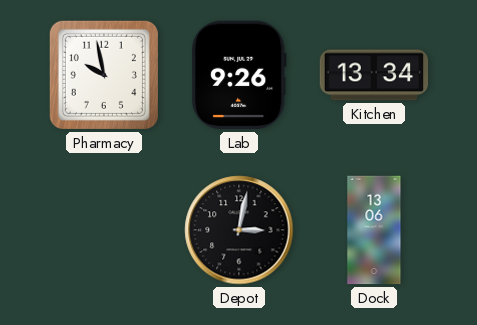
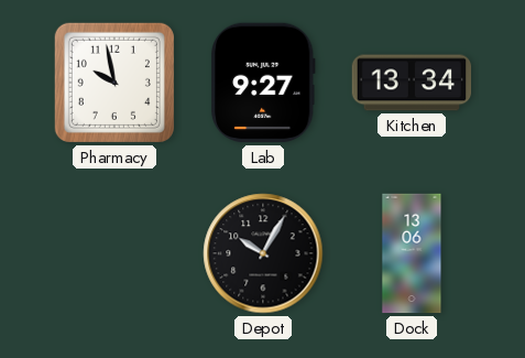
Lab: 9:26 -> 9:27
Depot: 3:02 -> 10:05
